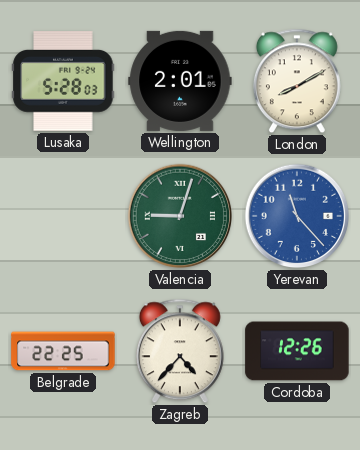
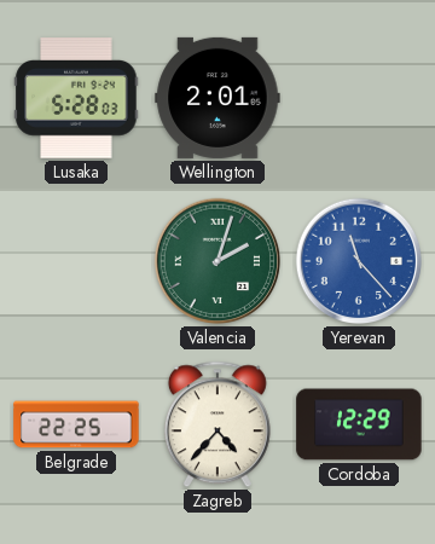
London: 8:10 -> none
Valencia: 9:03 -> 2:03
Cordoba: 12:26 -> 12:29
